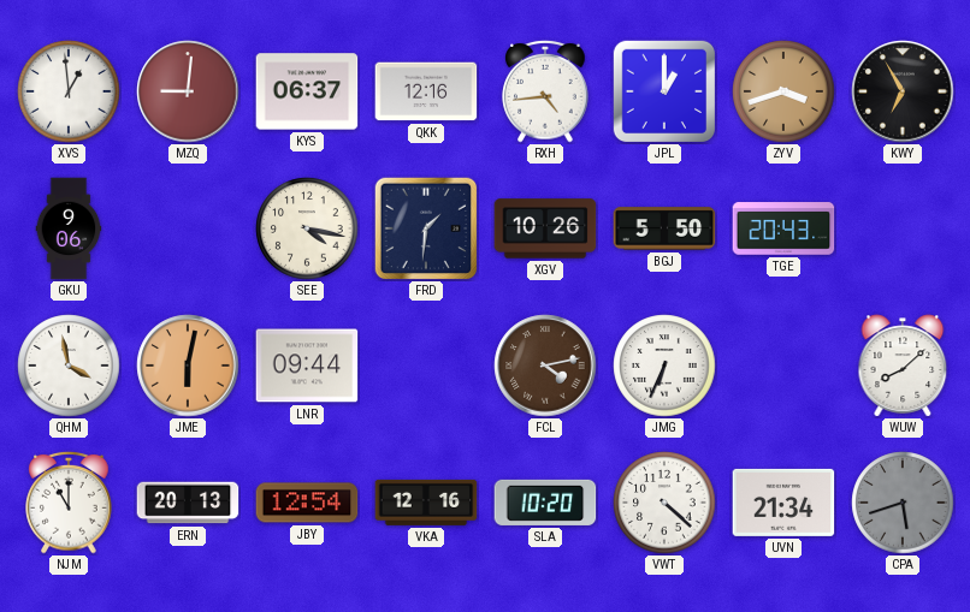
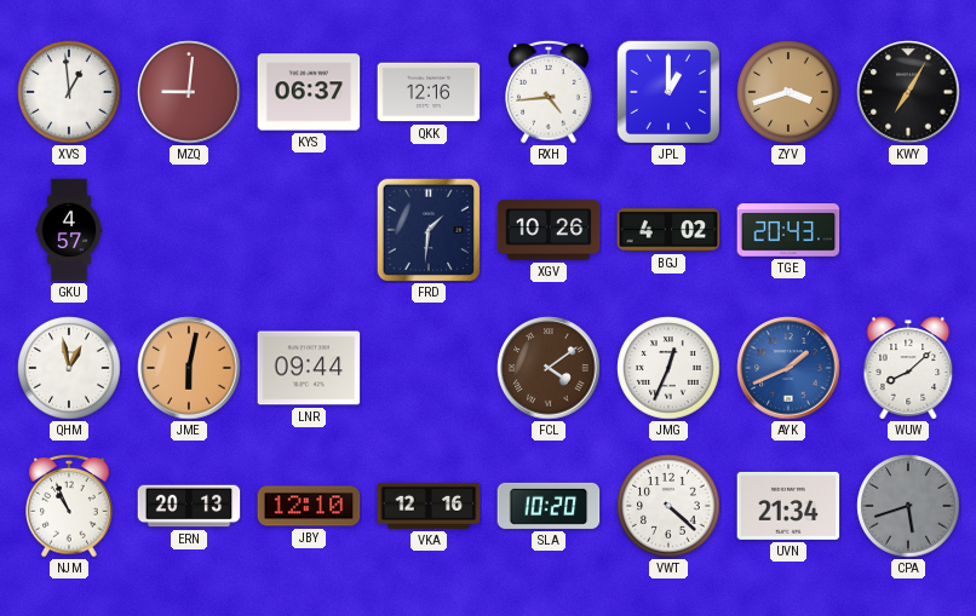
KWY: 6:55 -> 7:05
GKU: 9:06 -> 4:57
SEE: 4:17 -> none
BGJ: 5:50 -> 4:02
QHM: 3:58 -> 12:58
FCL: 4:13 -> 4:09
JMG: 6:34 -> 12:34
AYK: none -> 1:41
NJM: 11:00 -> 10:56
JBY: 12:54 -> 12:10
